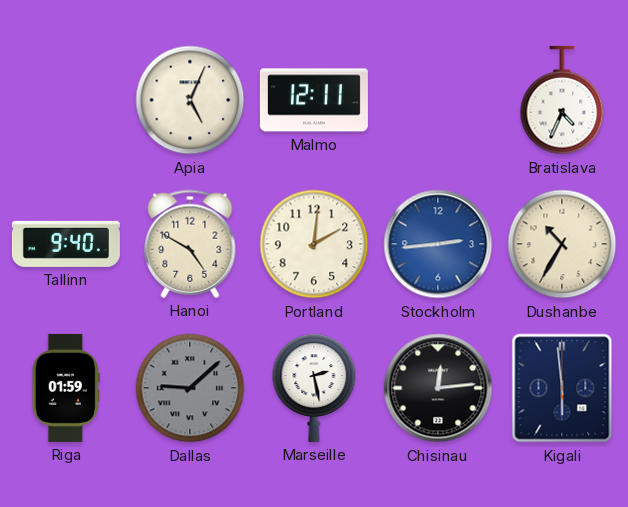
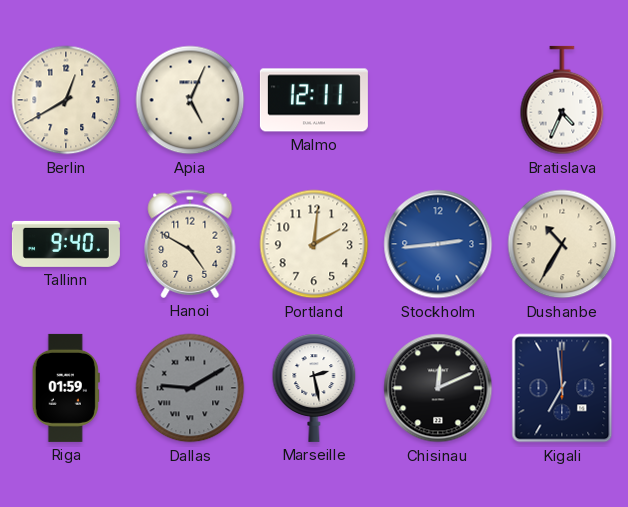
Berlin: none -> 12:40
Dallas: 9:08 -> 9:10
Chisinau: 12:14 -> 12:11
Kigali: 5:59 -> 6:59
